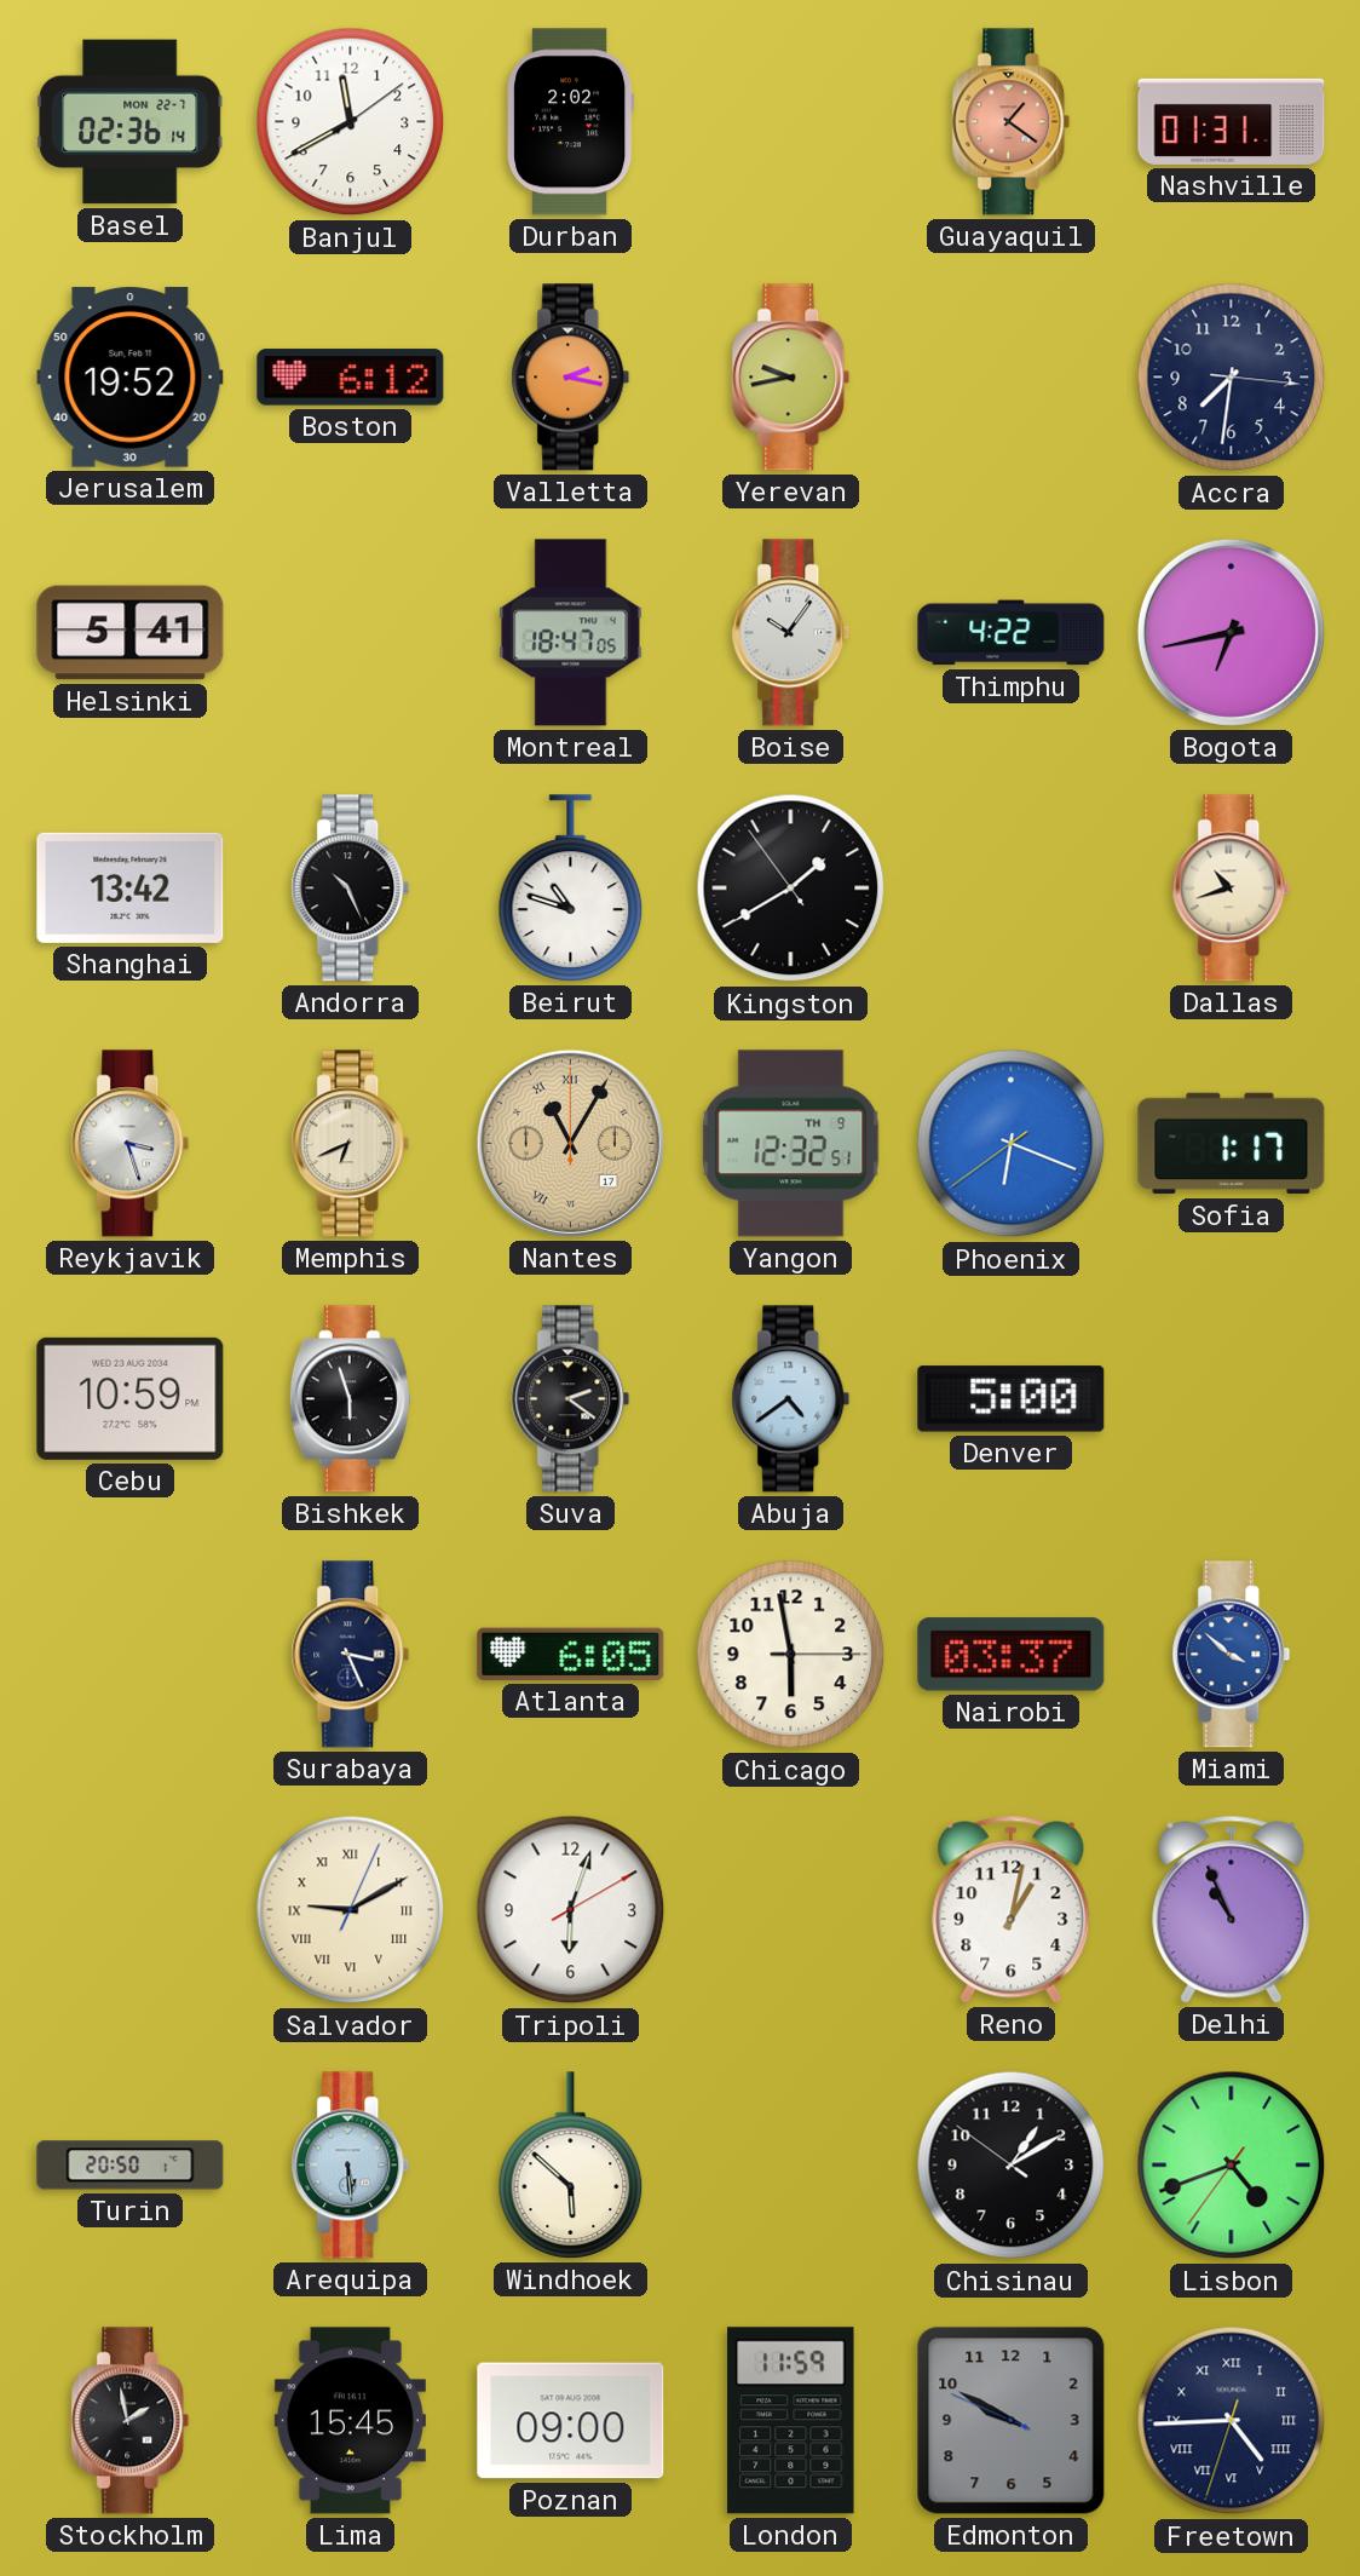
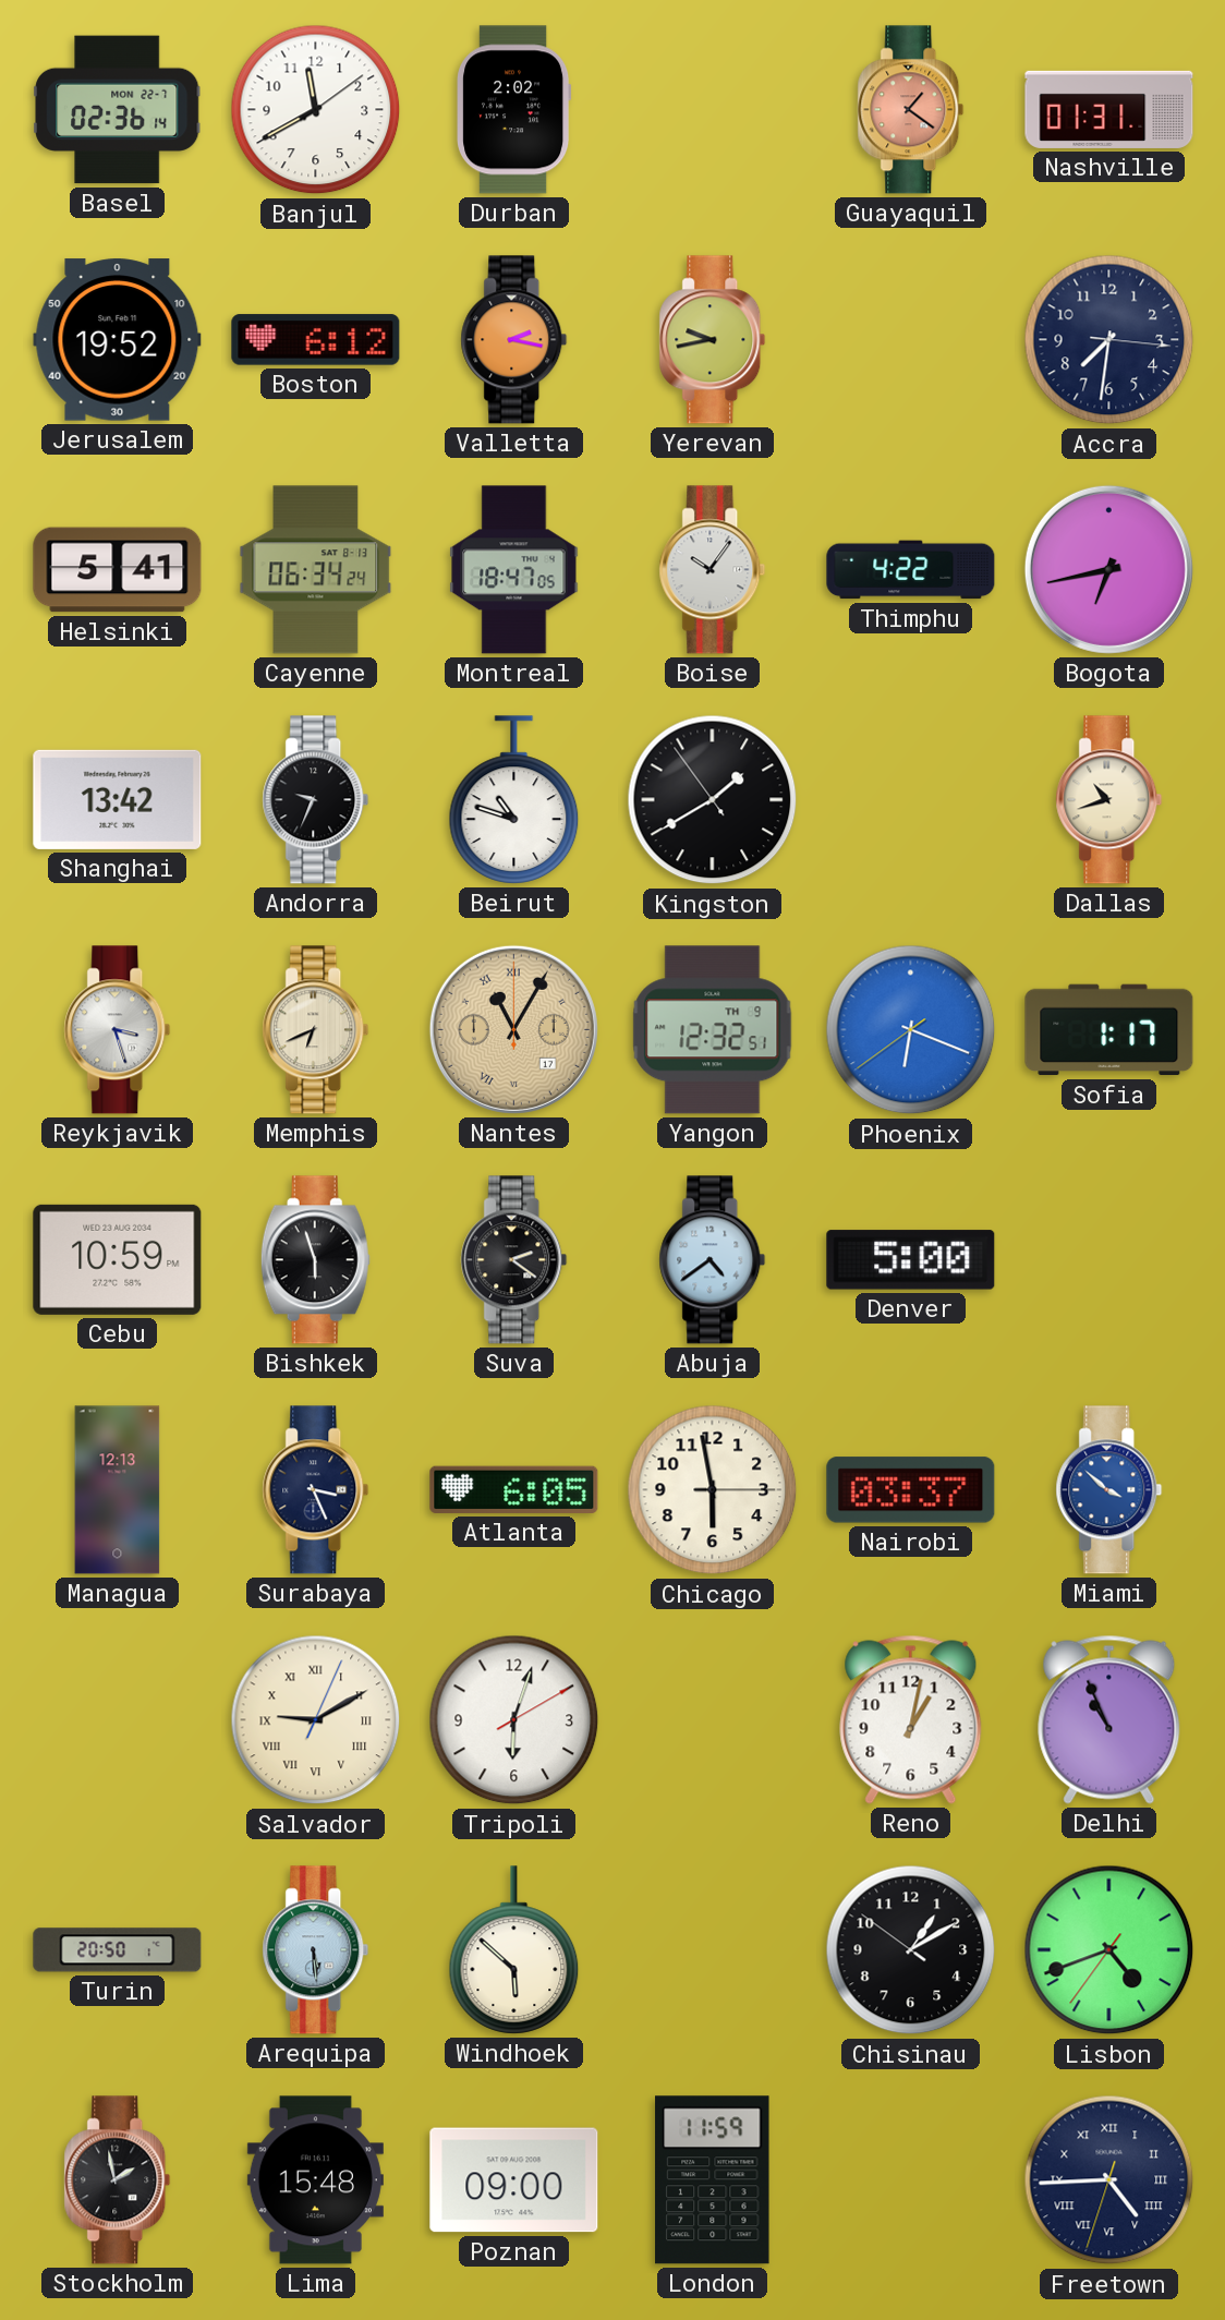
Cayenne: none -> 06:34
Andorra: 10:26 -> 9:34
Managua: none -> 12:13
Lima: 15:45 -> 15:48
Edmonton: 9:49 -> none
